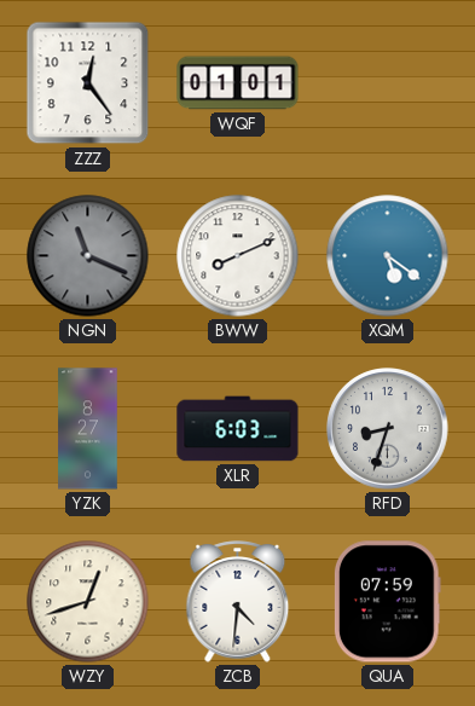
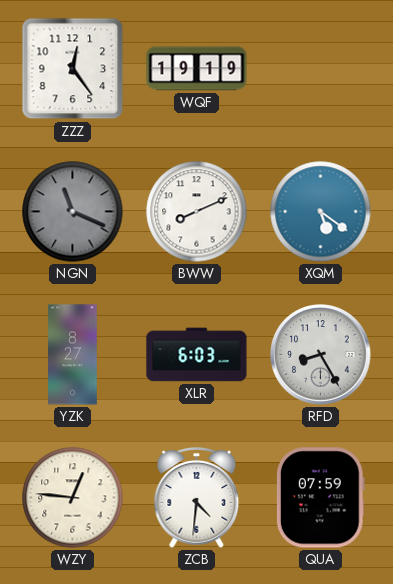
WQF: 01:01 -> 19:19
RFD: 8:33 -> 8:25
WZY: 12:42 -> 12:46
